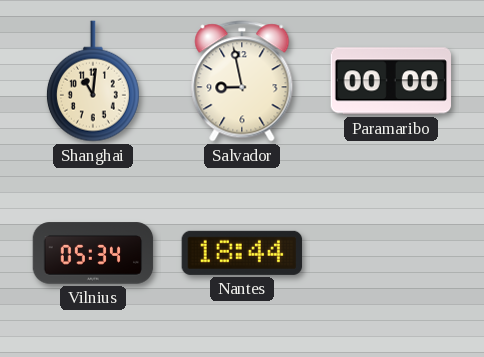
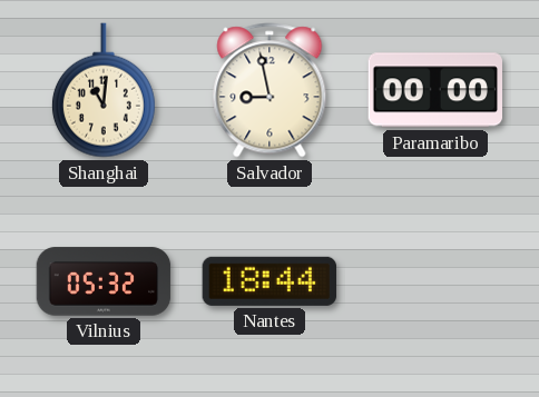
Vilnius: 05:34 -> 05:32
